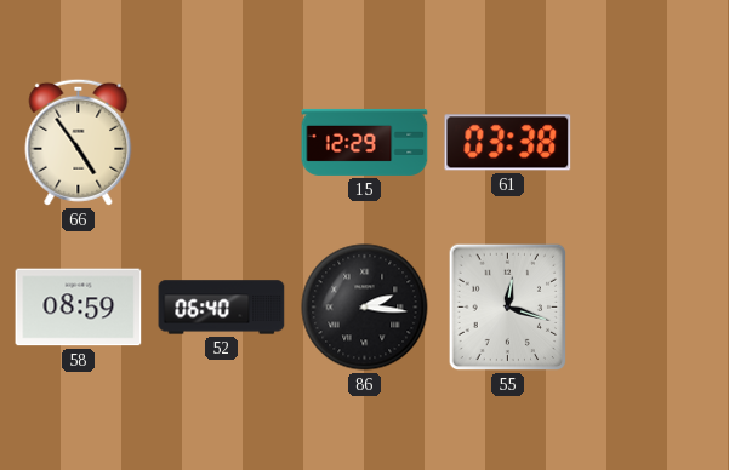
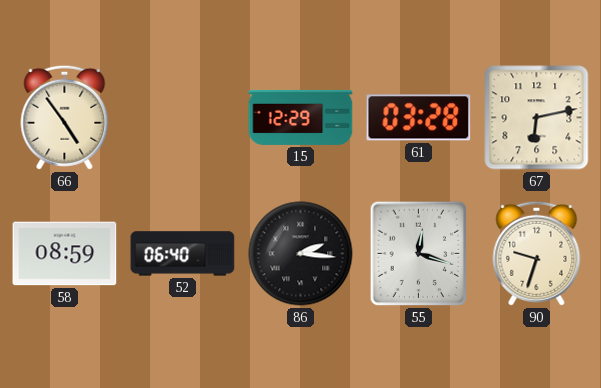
61: 03:38 -> 03:28
67: none -> 6:13
90: none -> 9:33
